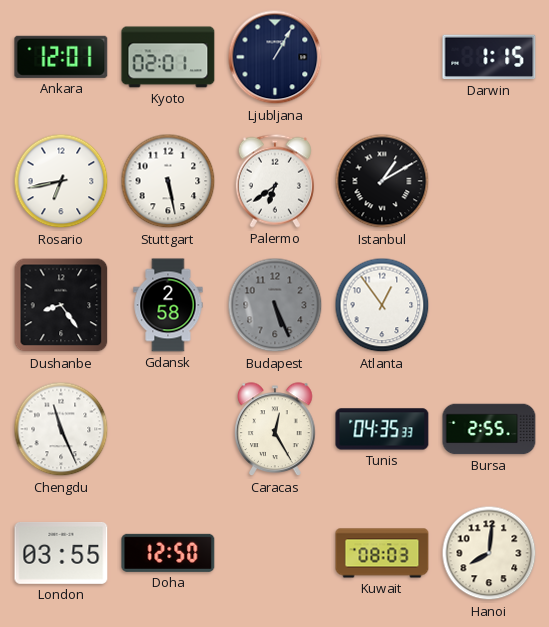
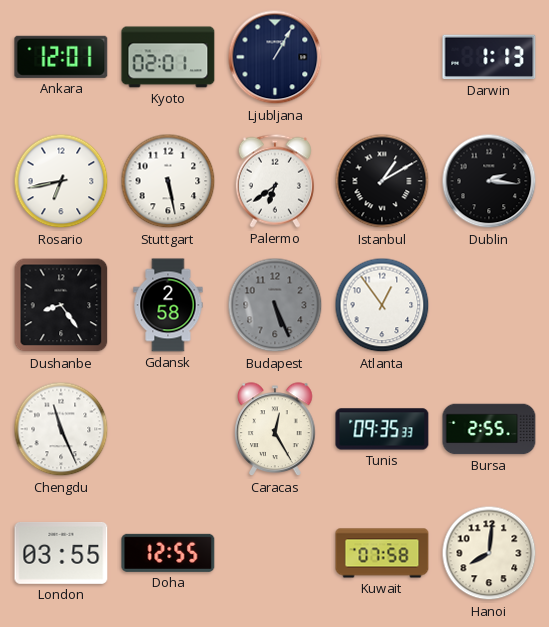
Darwin: 1:15 -> 1:13
Dublin: none -> 2:16
Tunis: 04:35 -> 09:35
Doha: 12:50 -> 12:55
Kuwait: 08:03 -> 07:58
